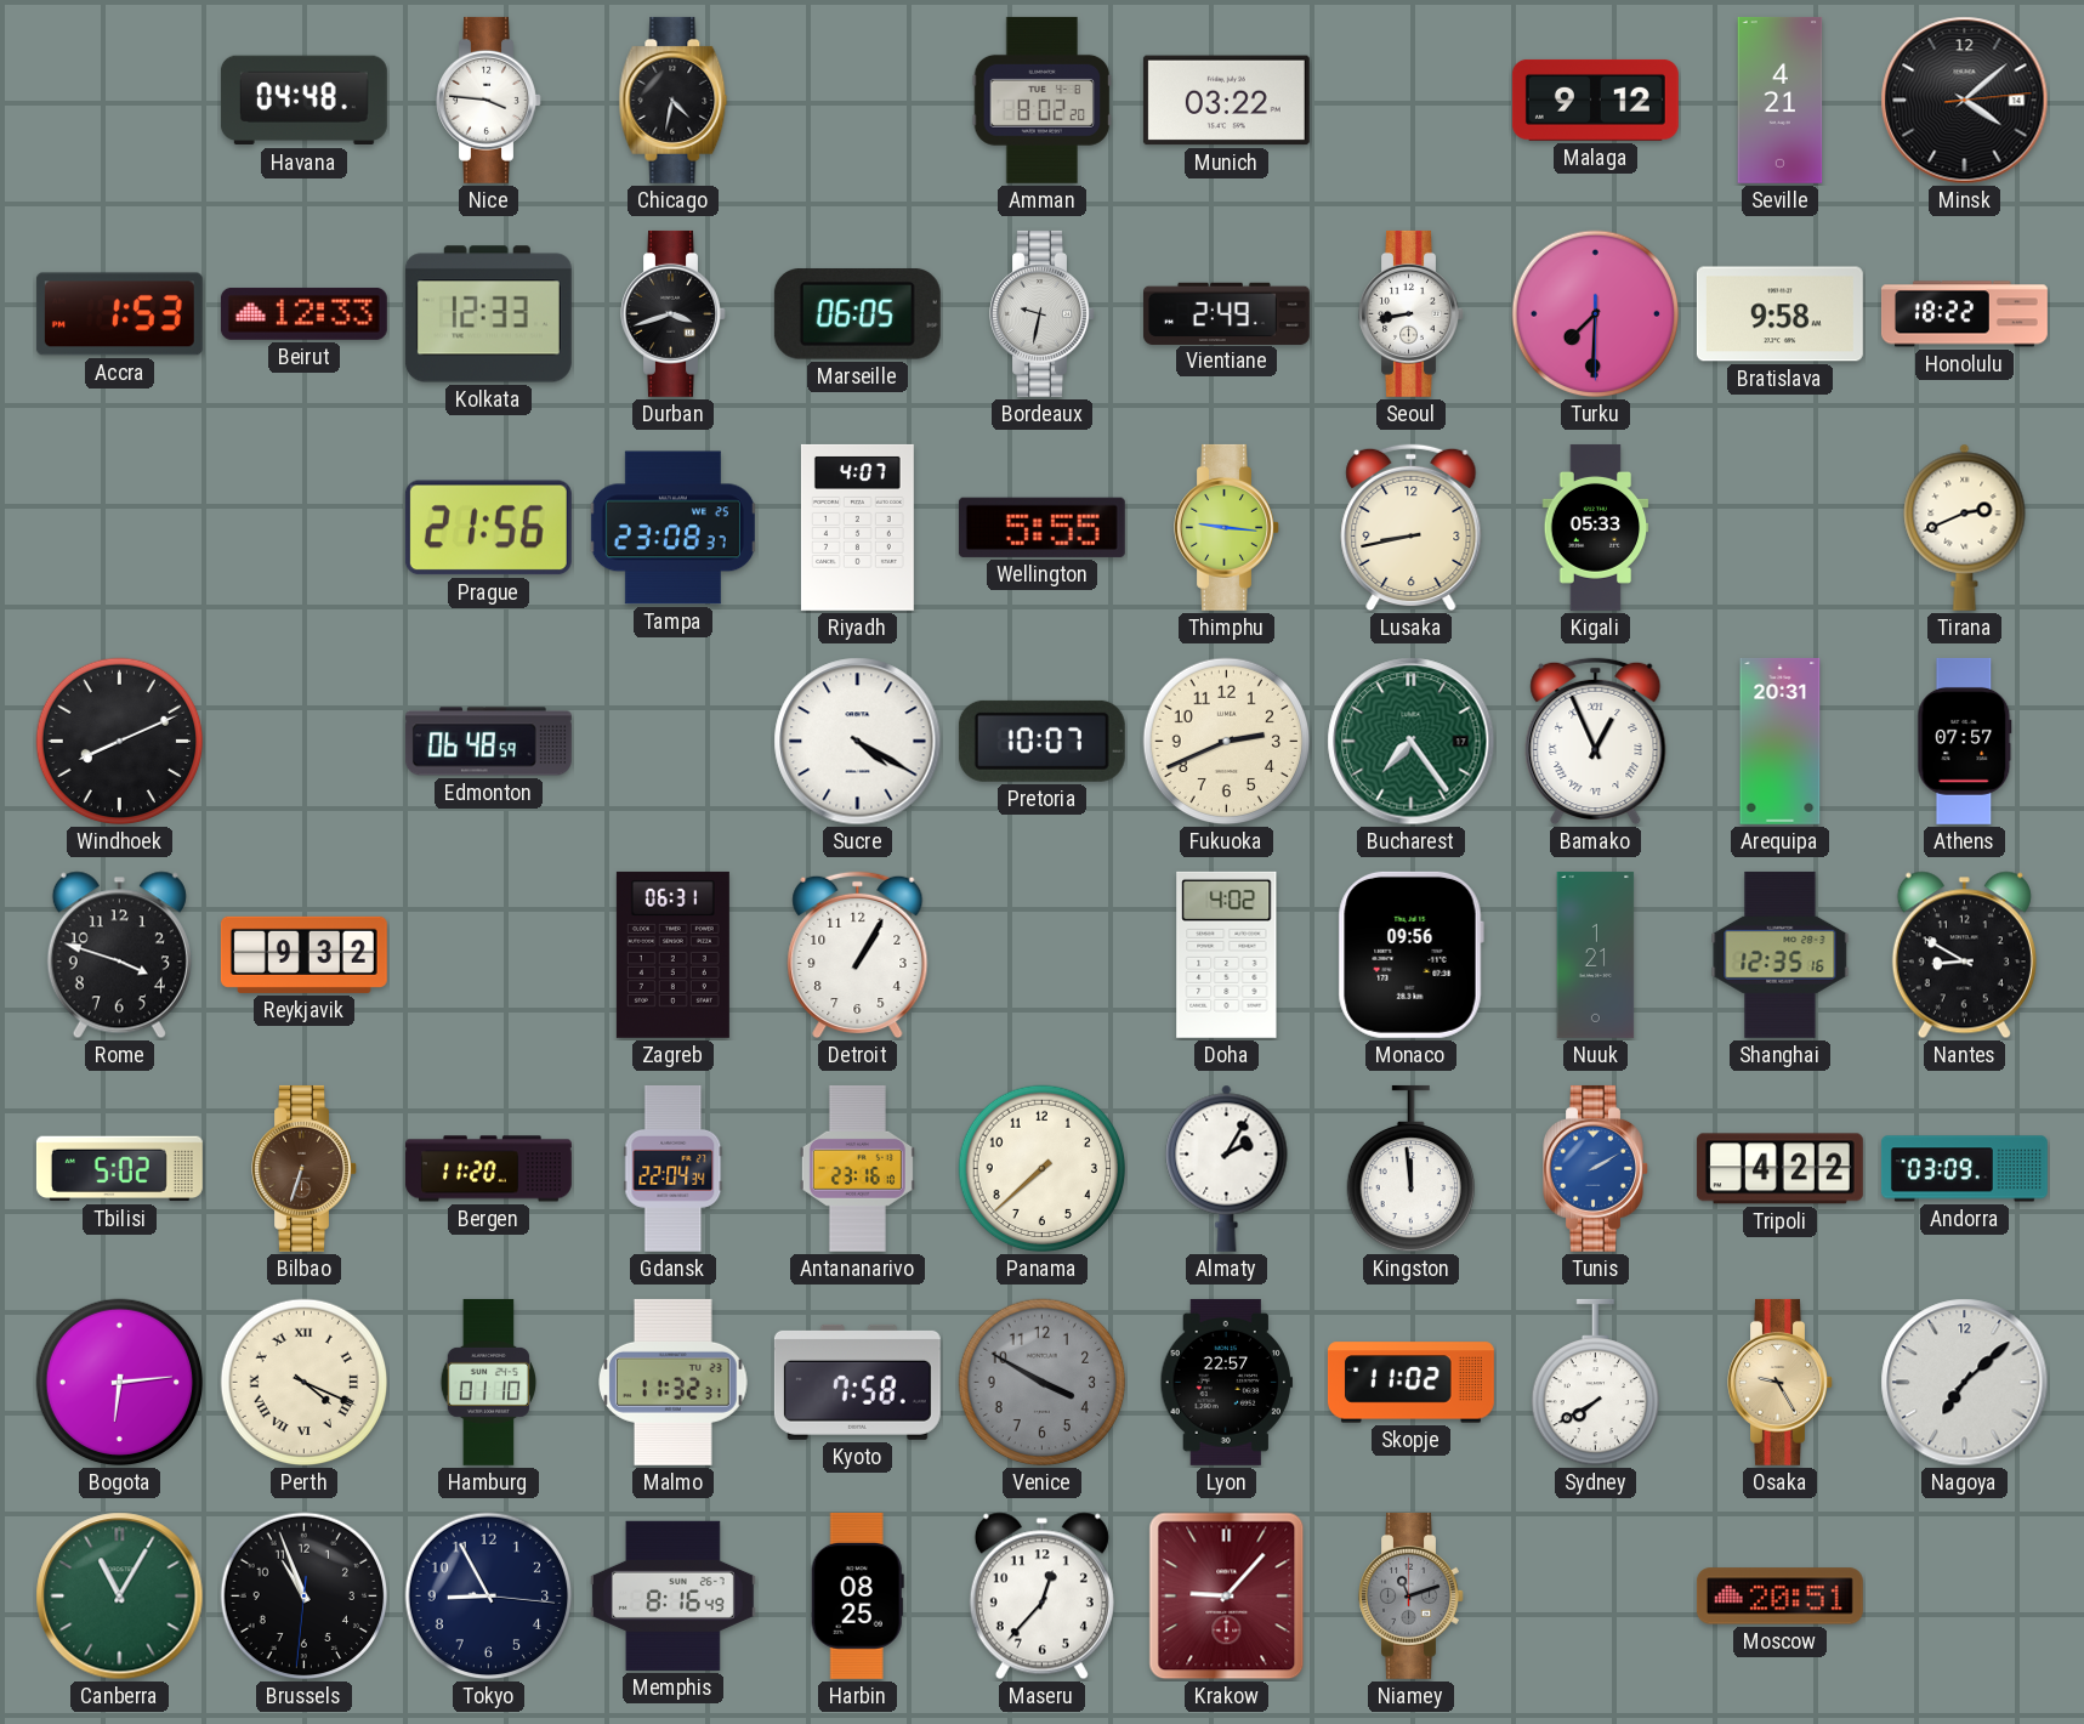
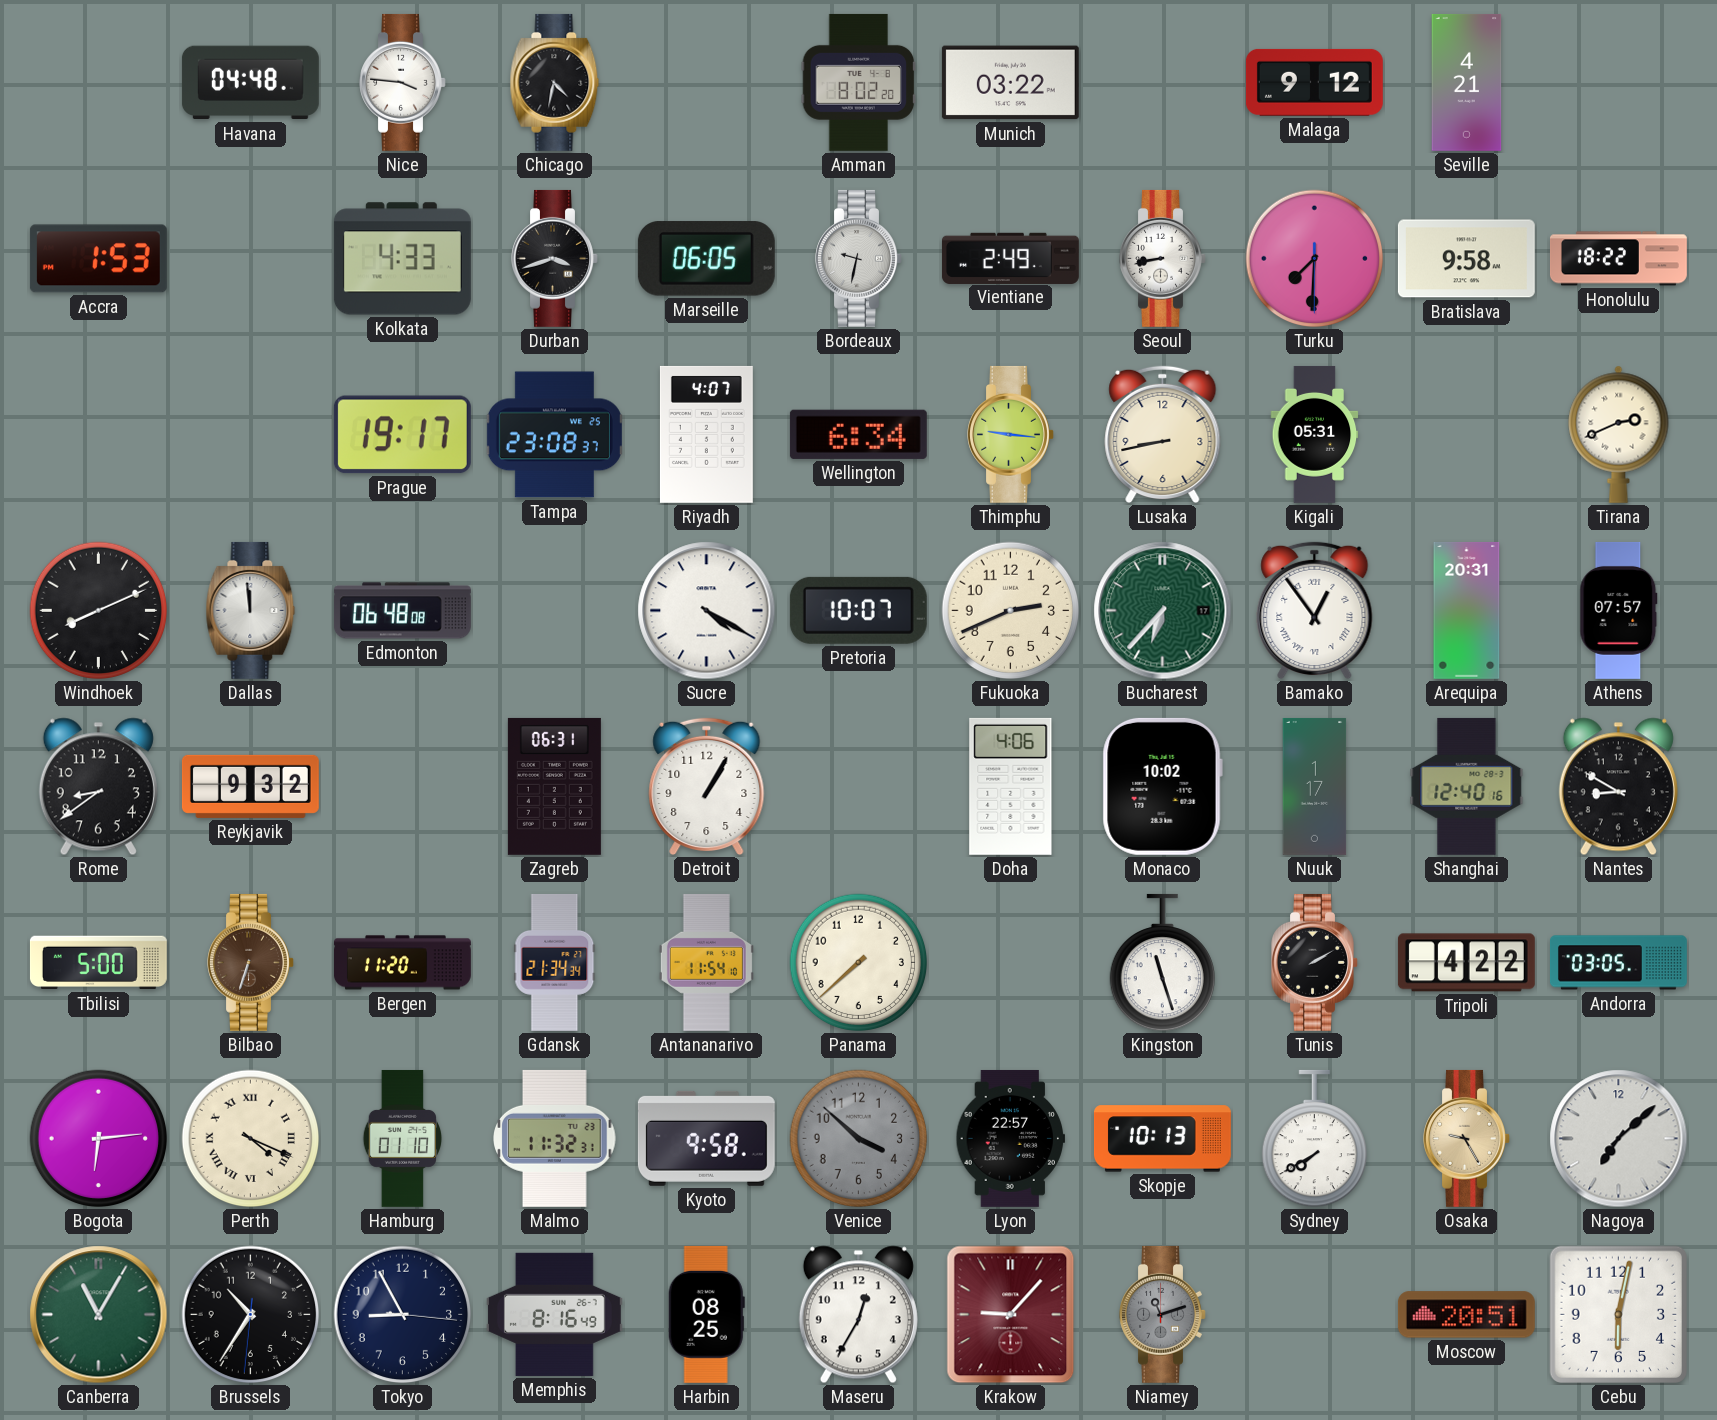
Minsk: 4:08 -> none
Beirut: 12:33 -> none
Kolkata: 12:33 -> 4:33
Prague: 21:56 -> 19:17
Wellington: 5:55 -> 6:34
Kigali: 05:33 -> 05:31
Dallas: none -> 11:59
Edmonton: 06:48:59 -> 06:48:08
Bucharest: 7:24 -> 6:37
Bamako: 12:56 -> 12:54
Rome: 3:48 -> 8:39
Doha: 4:02 -> 4:06
Monaco: 09:56 -> 10:02
Nuuk: 1:21 -> 1:17
Shanghai: 12:35 -> 12:40
Tbilisi: 5:02 -> 5:00
Gdansk: 22:04 -> 21:34
Antananarivo: 23:16 -> 11:54
Almaty: 2:05 -> none
Kingston: 11:59 -> 11:27
Tunis dial: blue -> black
Andorra: 03:09 -> 03:05
Kyoto: 7:58 -> 9:58
Venice: 3:50 -> 3:52
Skopje: 11:02 -> 10:13
Brussels: 10:56 -> 10:35
Maseru: 12:37 -> 12:35
Cebu: none -> 6:02
